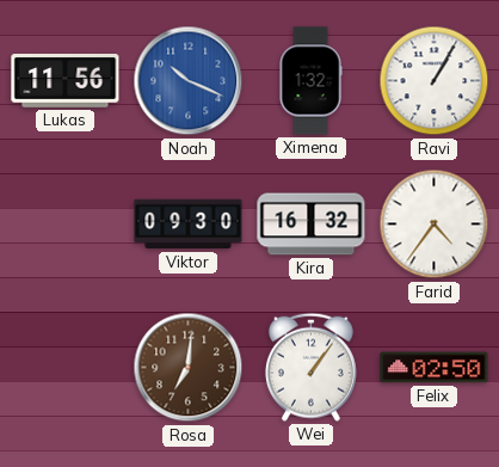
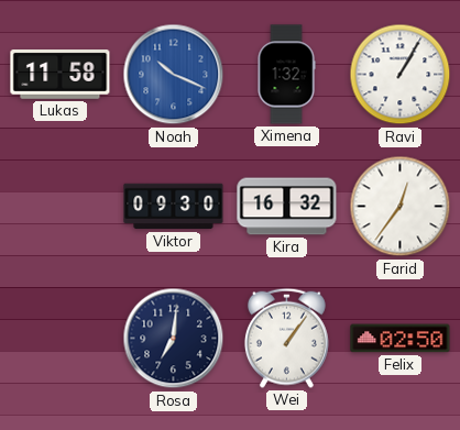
Lukas: 11:56 -> 11:58
Farid: 4:36 -> 12:36
Rosa dial: brown -> navy
